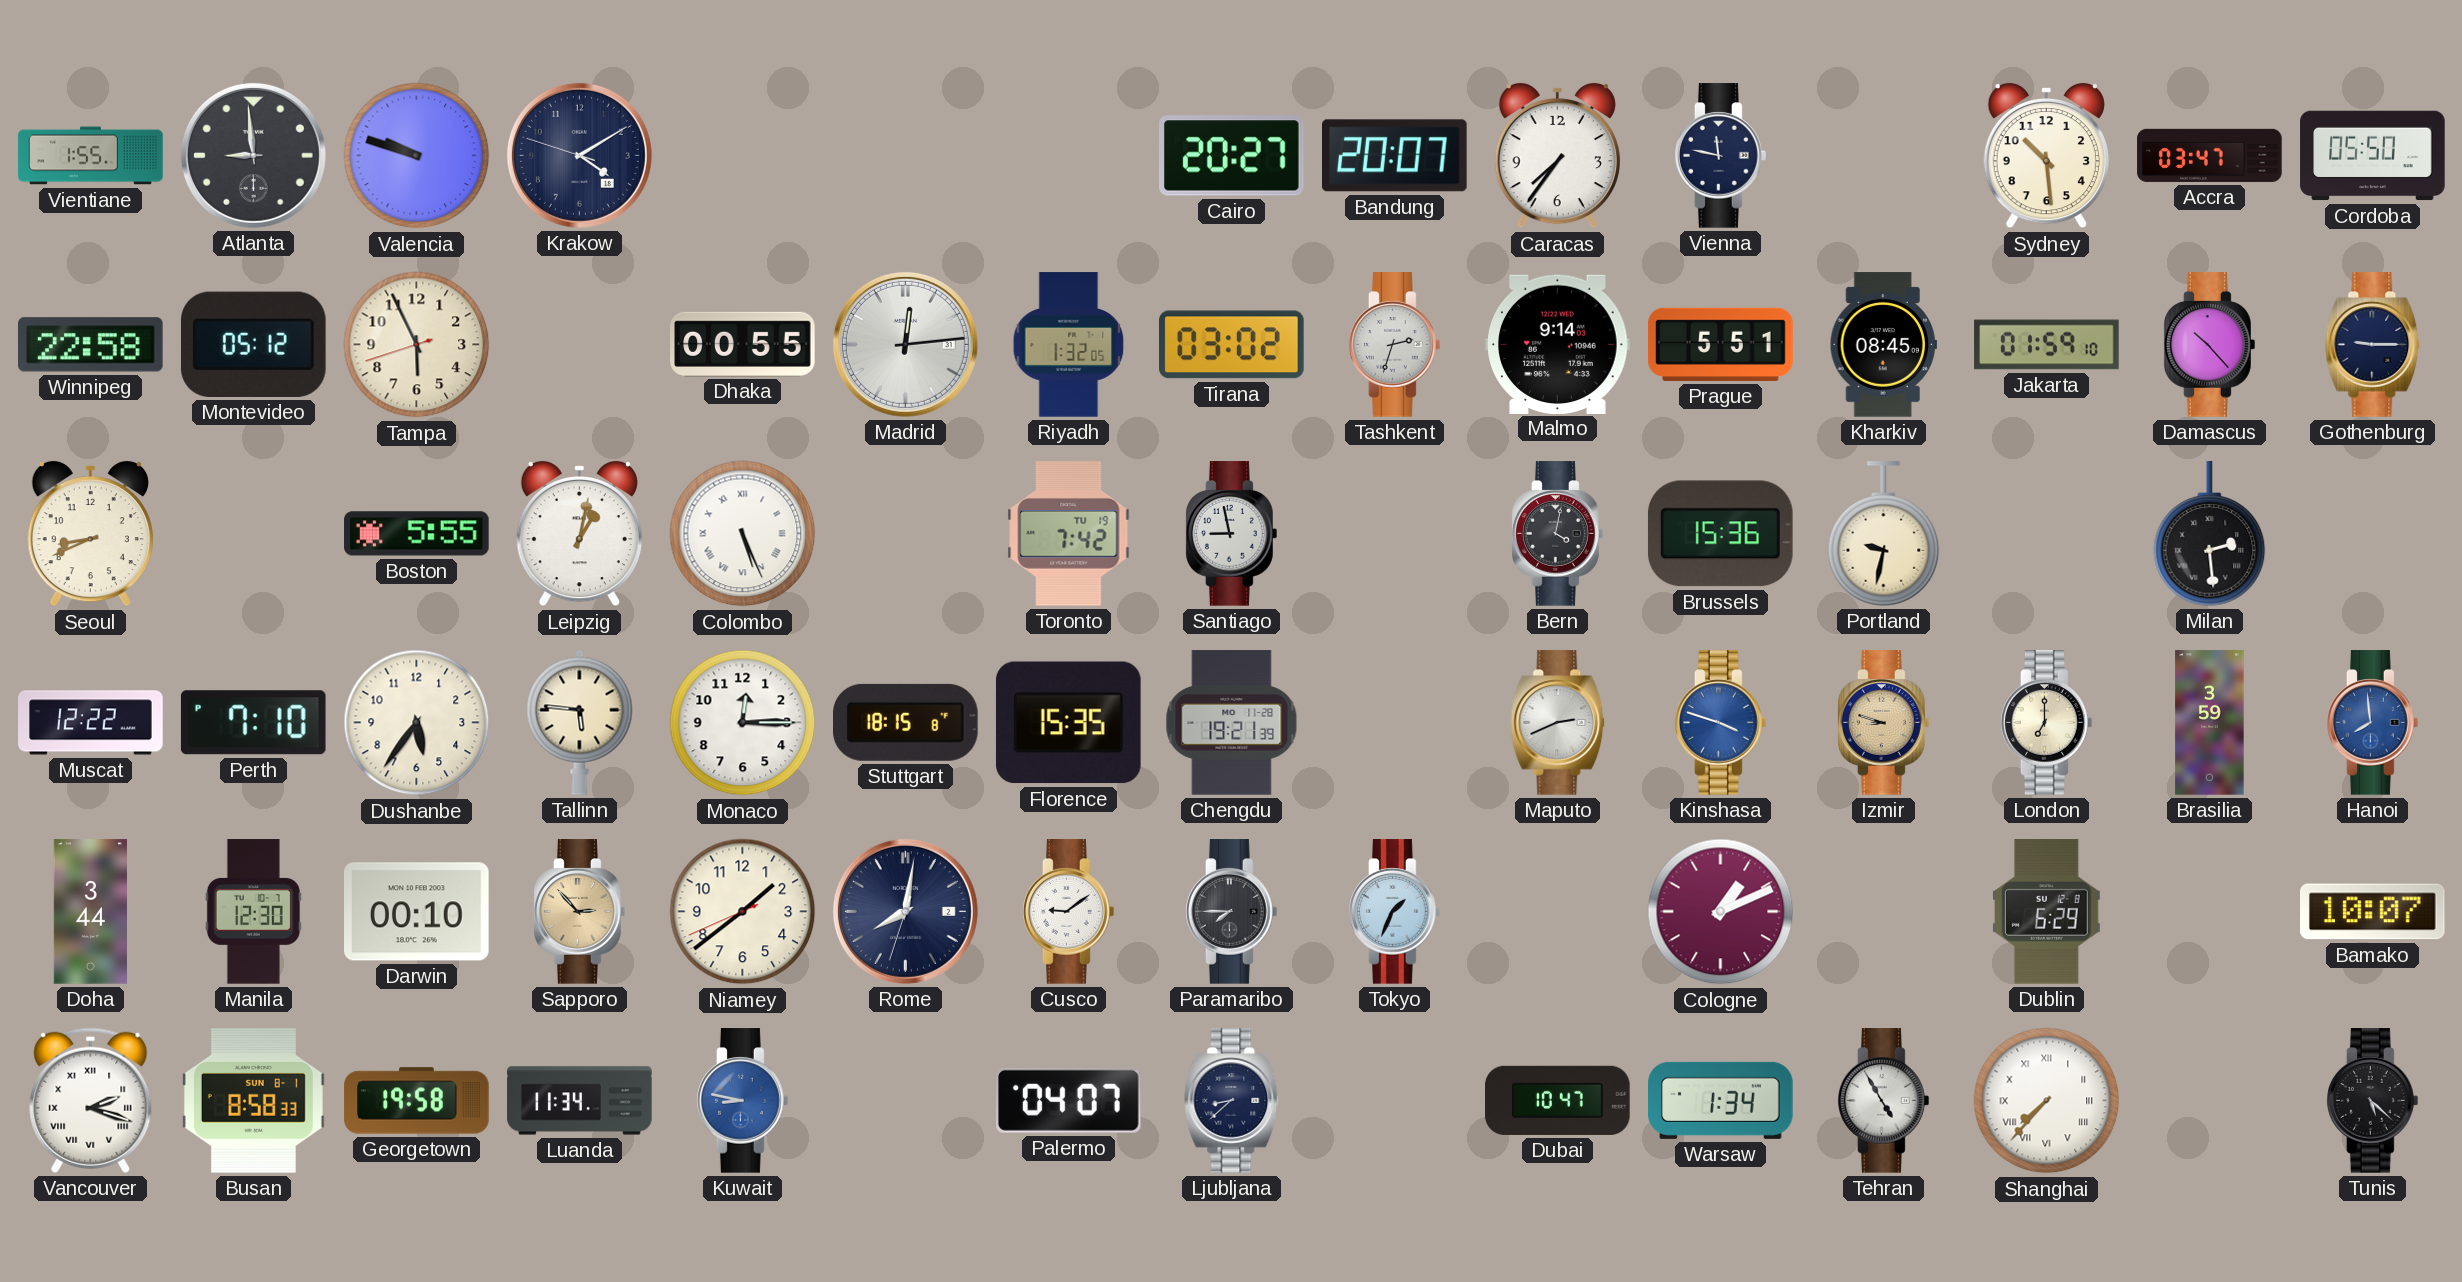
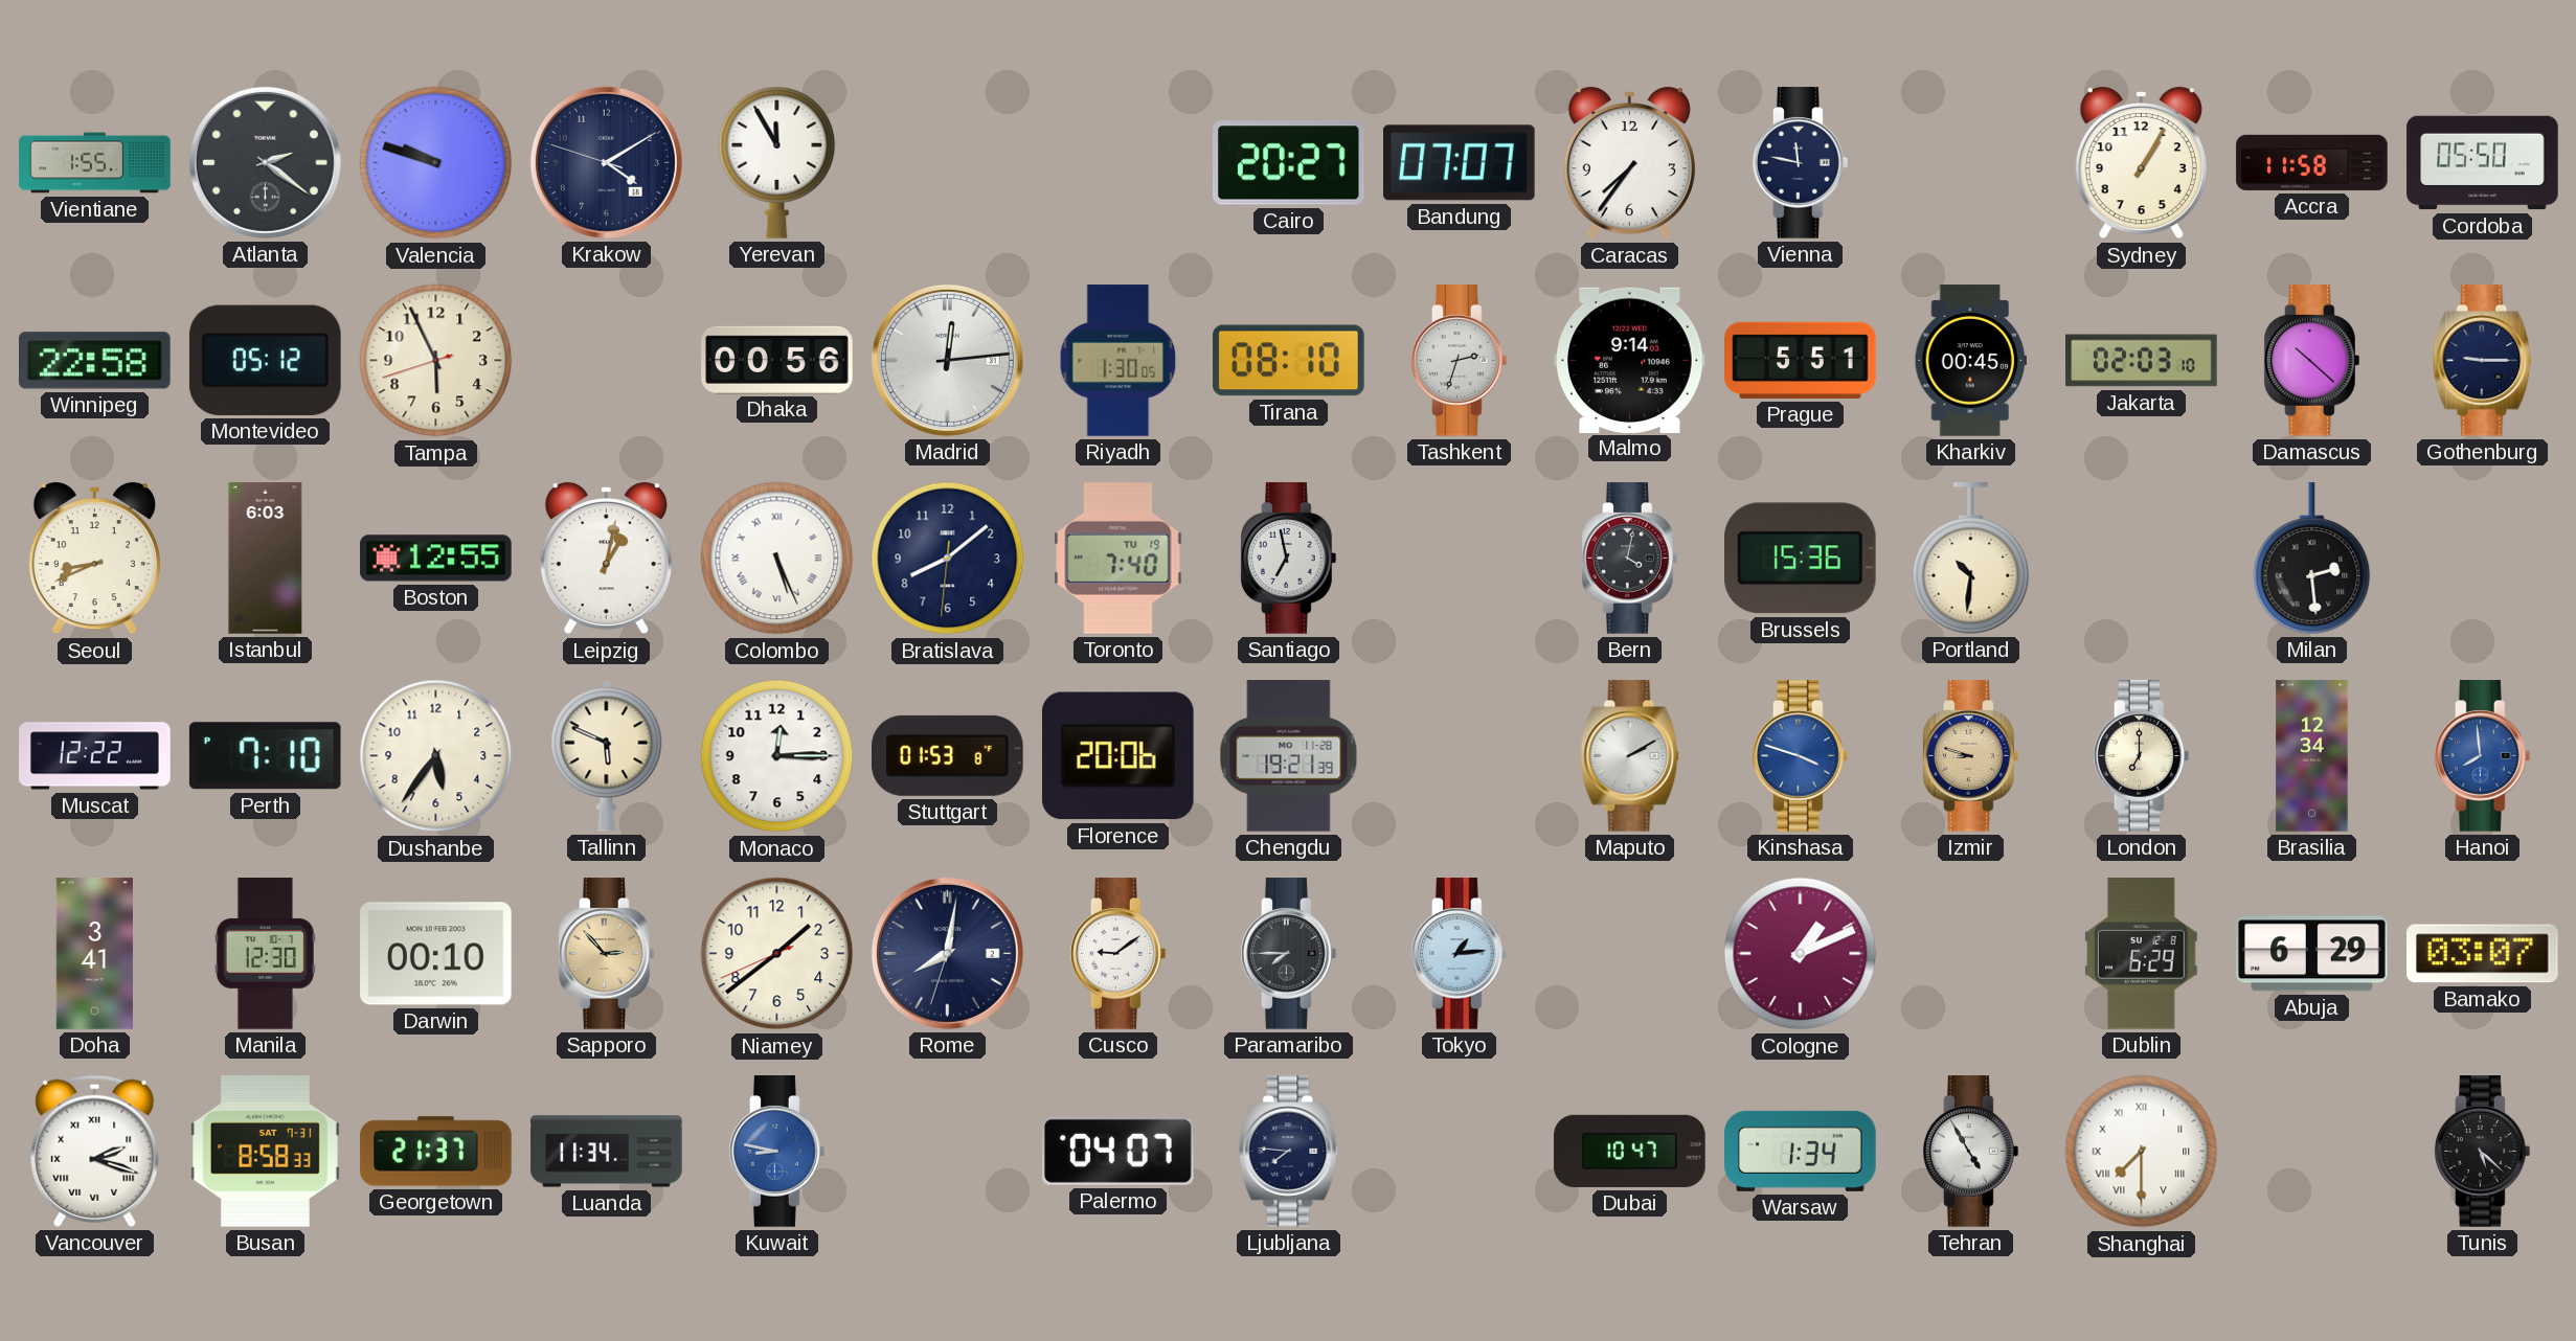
Atlanta: 8:59 -> 2:21
Yerevan: none -> 11:55
Bandung: 20:07 -> 07:07
Sydney: 10:29 -> 1:05
Accra: 03:47 -> 11:58
Dhaka: 00:55 -> 00:56
Riyadh: 1:32 -> 1:30
Tirana: 03:02 -> 08:10
Kharkiv: 08:45 -> 00:45
Jakarta: 01:59 -> 02:03
Damascus: 10:23 -> 10:22
Istanbul: none -> 6:03
Boston: 5:55 -> 12:55
Bratislava: none -> 8:08
Toronto: 7:42 -> 7:40
Santiago: 8:58 -> 6:58
Portland: 9:32 -> 10:31
Tallinn: 5:46 -> 5:49
Stuttgart: 18:15 -> 01:53
Florence: 15:35 -> 20:06
Maputo: 2:41 -> 2:10
Brasilia: 3:59 -> 12:34
Doha: 3:44 -> 3:41
Tokyo: 1:34 -> 1:14
Abuja: none -> 6:29
Bamako: 10:07 -> 03:07
Busan date: SUN 8-1 -> SAT 7-31
Georgetown: 19:58 -> 21:37
Ljubljana: 8:38 -> 7:46
Shanghai: 7:37 -> 7:30
